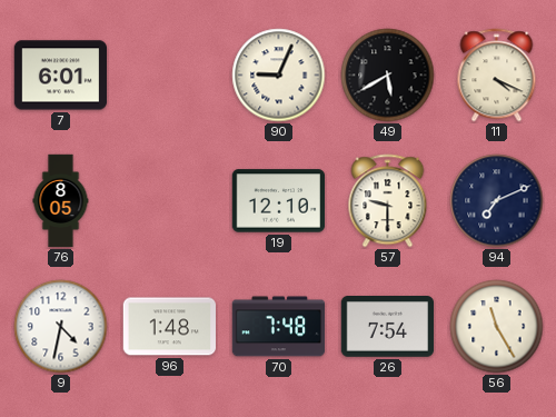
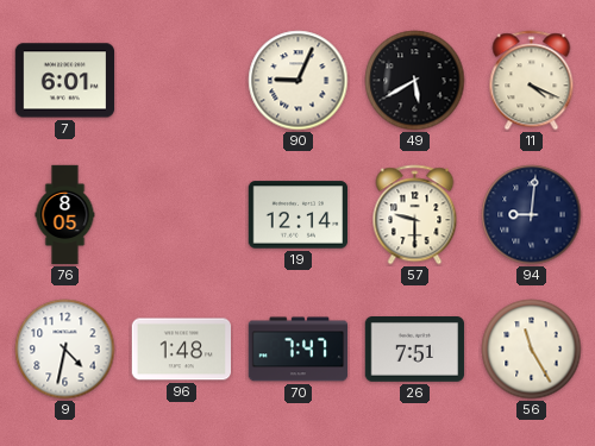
19: 12:10 -> 12:14
94: 7:11 -> 9:01
70: 7:48 -> 7:47
26: 7:54 -> 7:51
